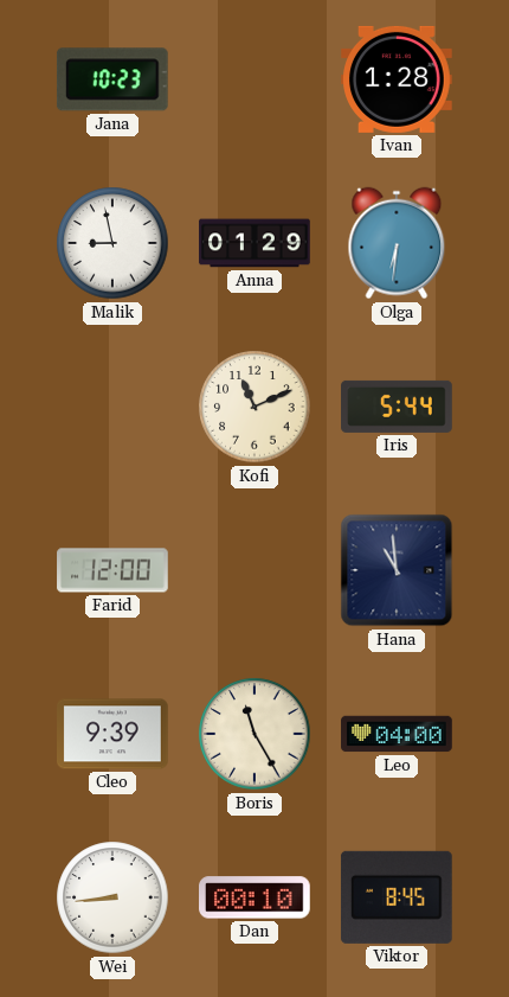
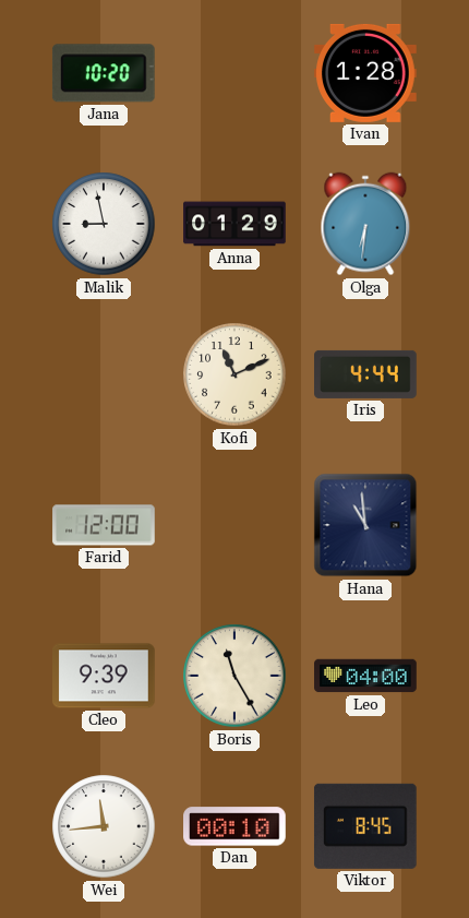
Jana: 10:23 -> 10:20
Iris: 5:44 -> 4:44
Wei: 8:44 -> 11:44
